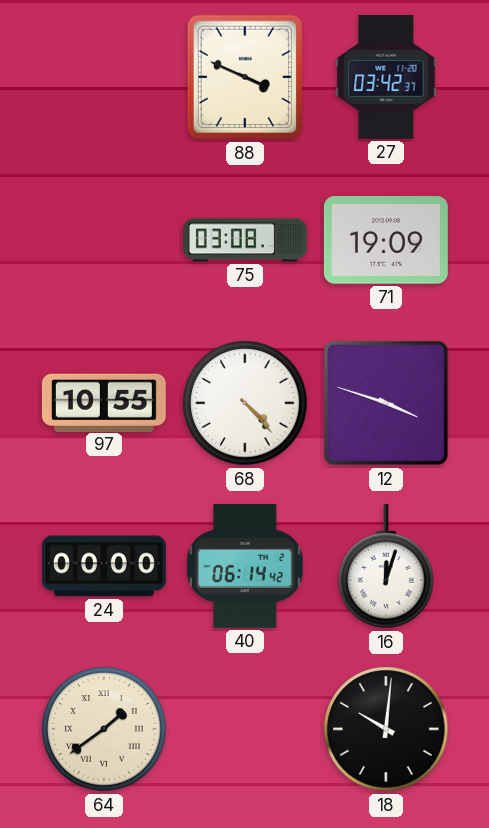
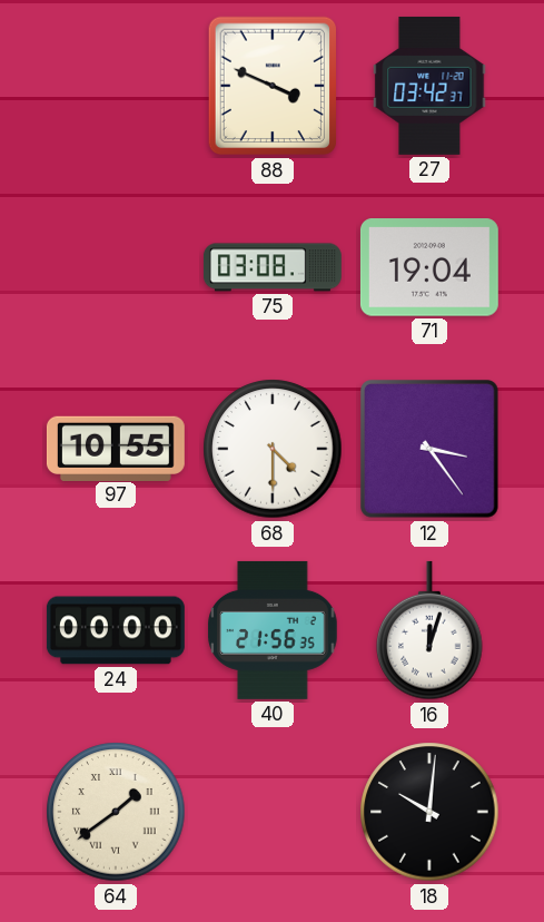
71: 19:09 -> 19:04
68: 4:23 -> 4:30
12: 3:48 -> 3:24
40: 06:14 -> 21:56
